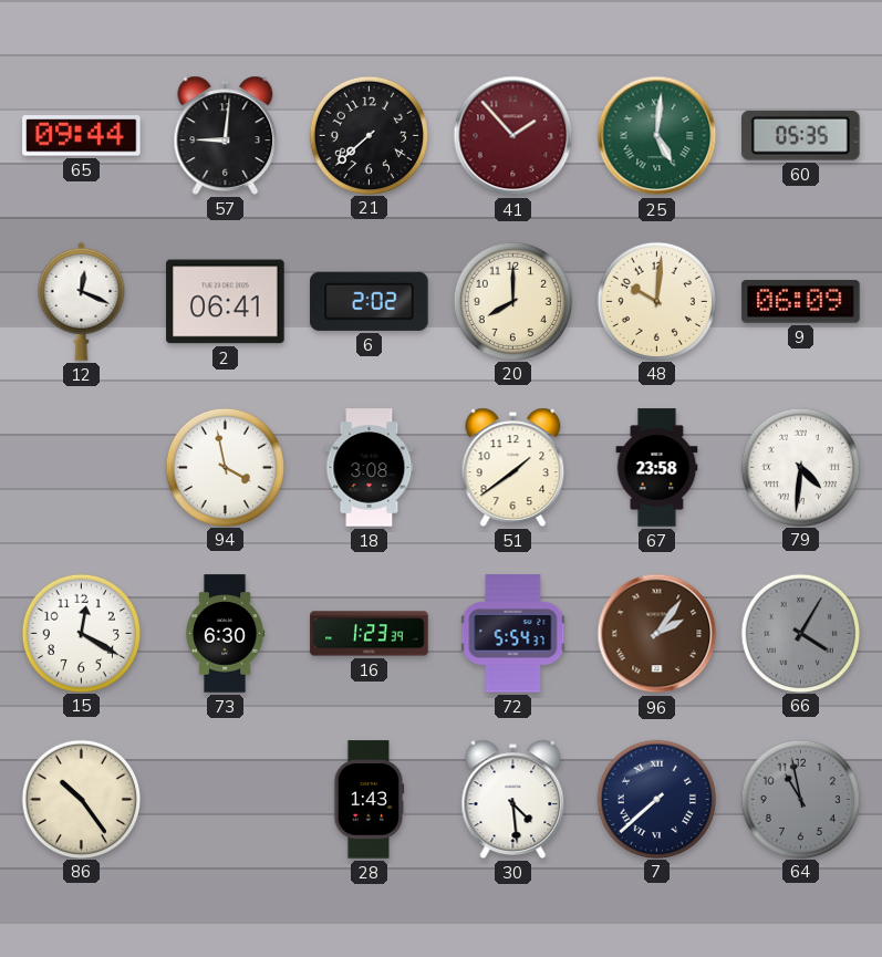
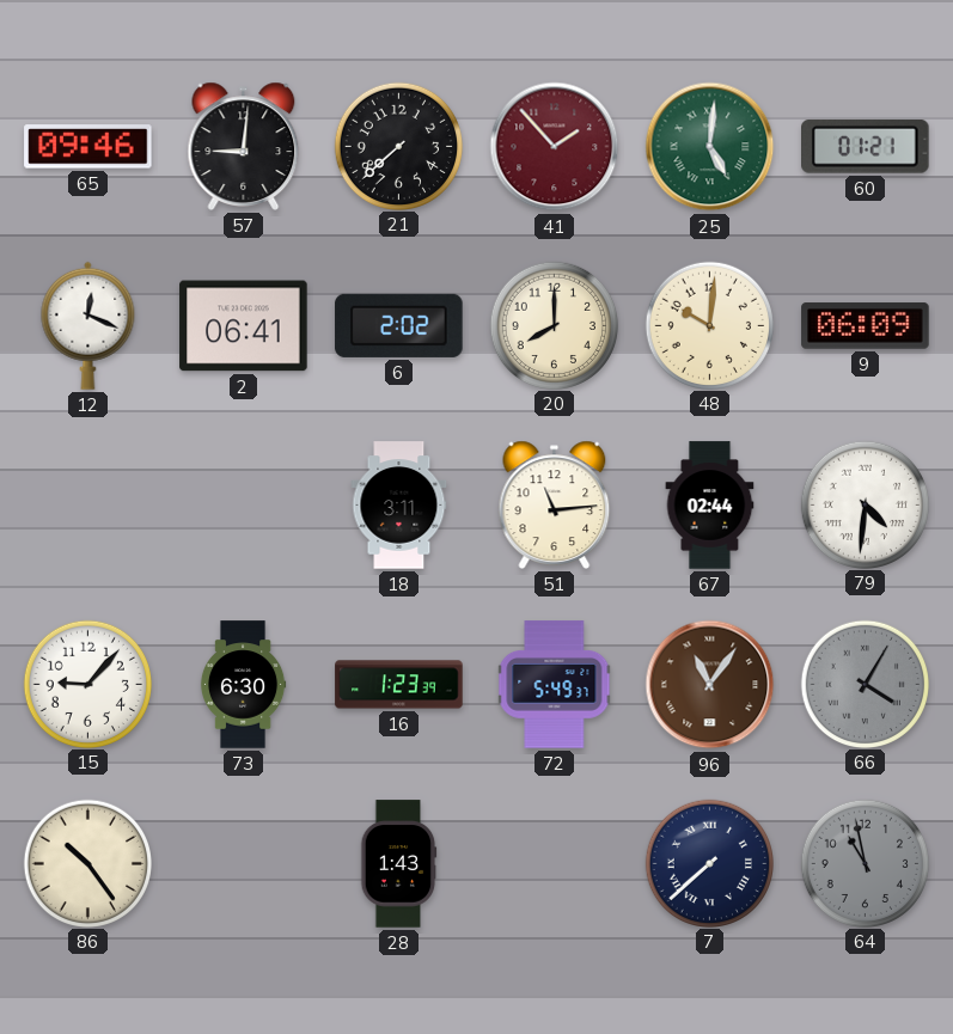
65: 09:44 -> 09:46
60: 05:35 -> 01:21
94: 3:58 -> none
18: 3:08 -> 3:11
51: 1:39 -> 11:14
67: 23:58 -> 02:44
15: 12:20 -> 9:07
72: 5:54 -> 5:49
96: 2:06 -> 11:06
30: 4:29 -> none
